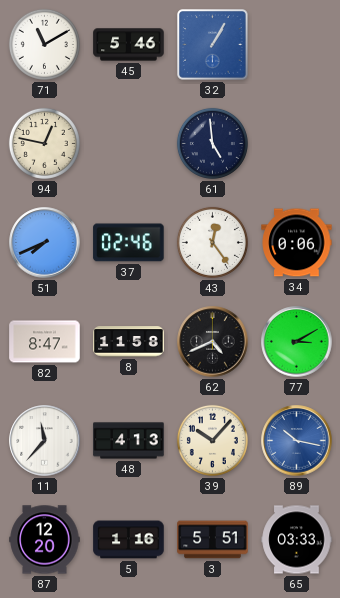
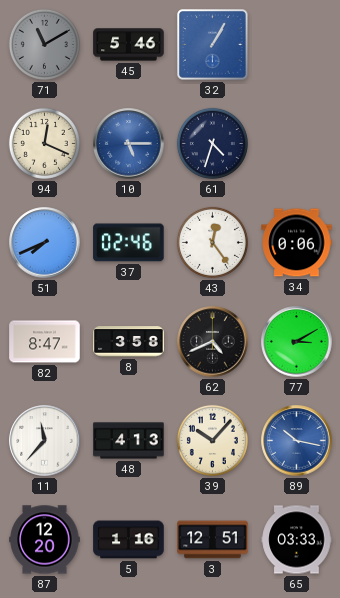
71 dial: white -> grey
94: 12:47 -> 12:19
10: none -> 5:15
61: 4:59 -> 4:33
8: 11:58 -> 3:58
3: 5:51 -> 12:51
